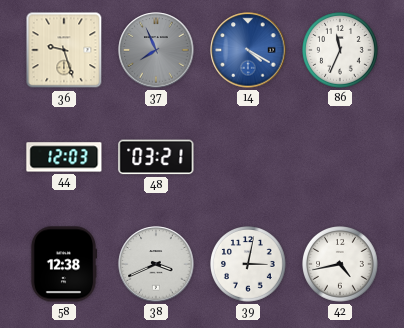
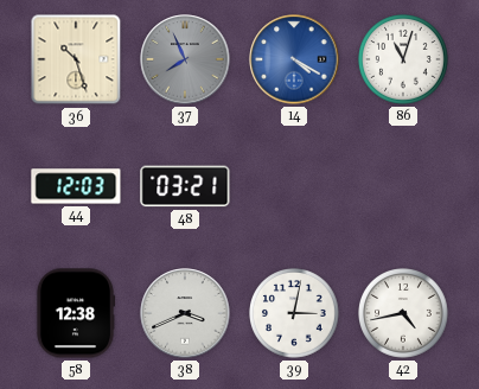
36: 9:27 -> 10:27
86: 11:34 -> 11:03
